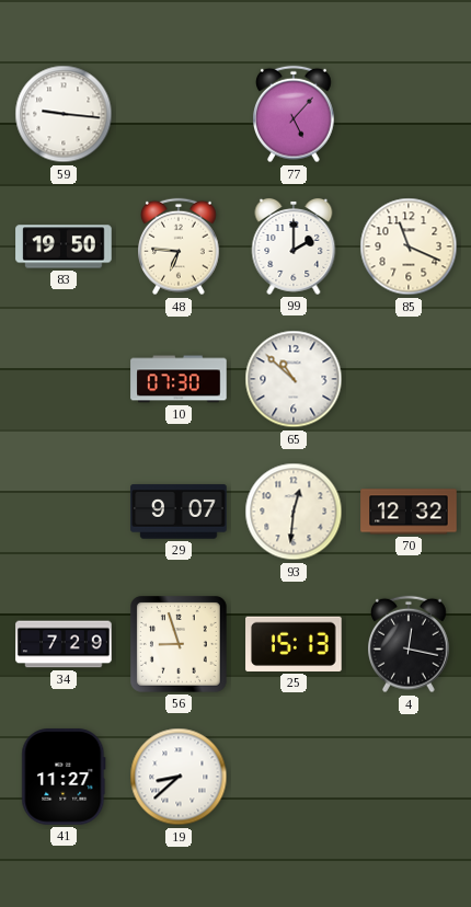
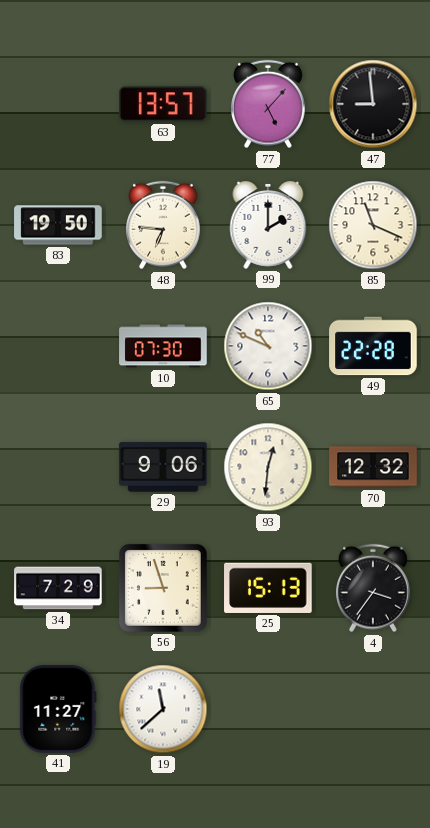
59: 9:16 -> none
63: none -> 13:57
47: none -> 8:59
65: 10:52 -> 10:49
49: none -> 22:28
29: 9:07 -> 9:06
4: 12:17 -> 3:36
19: 8:38 -> 11:38
